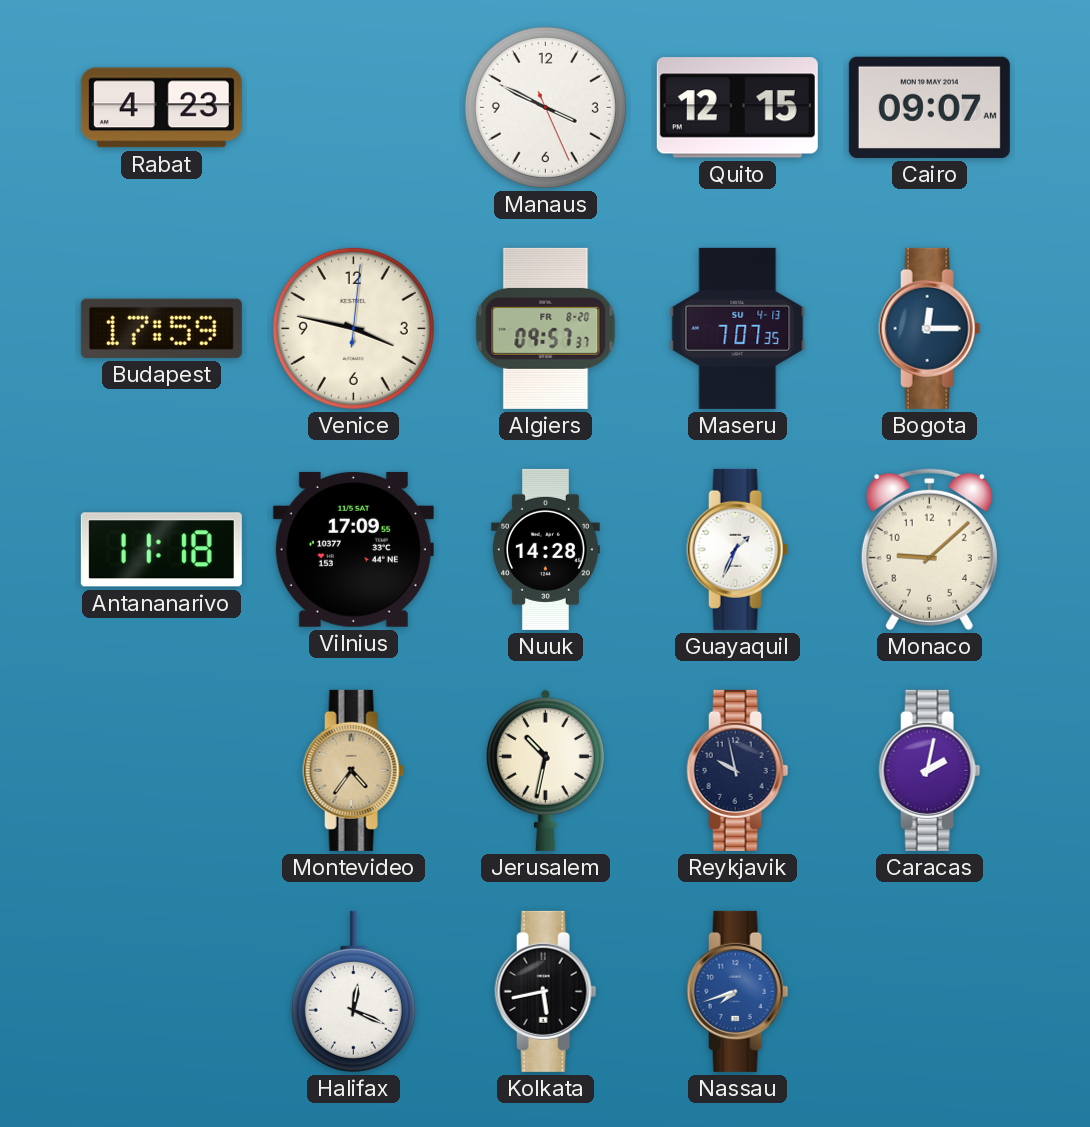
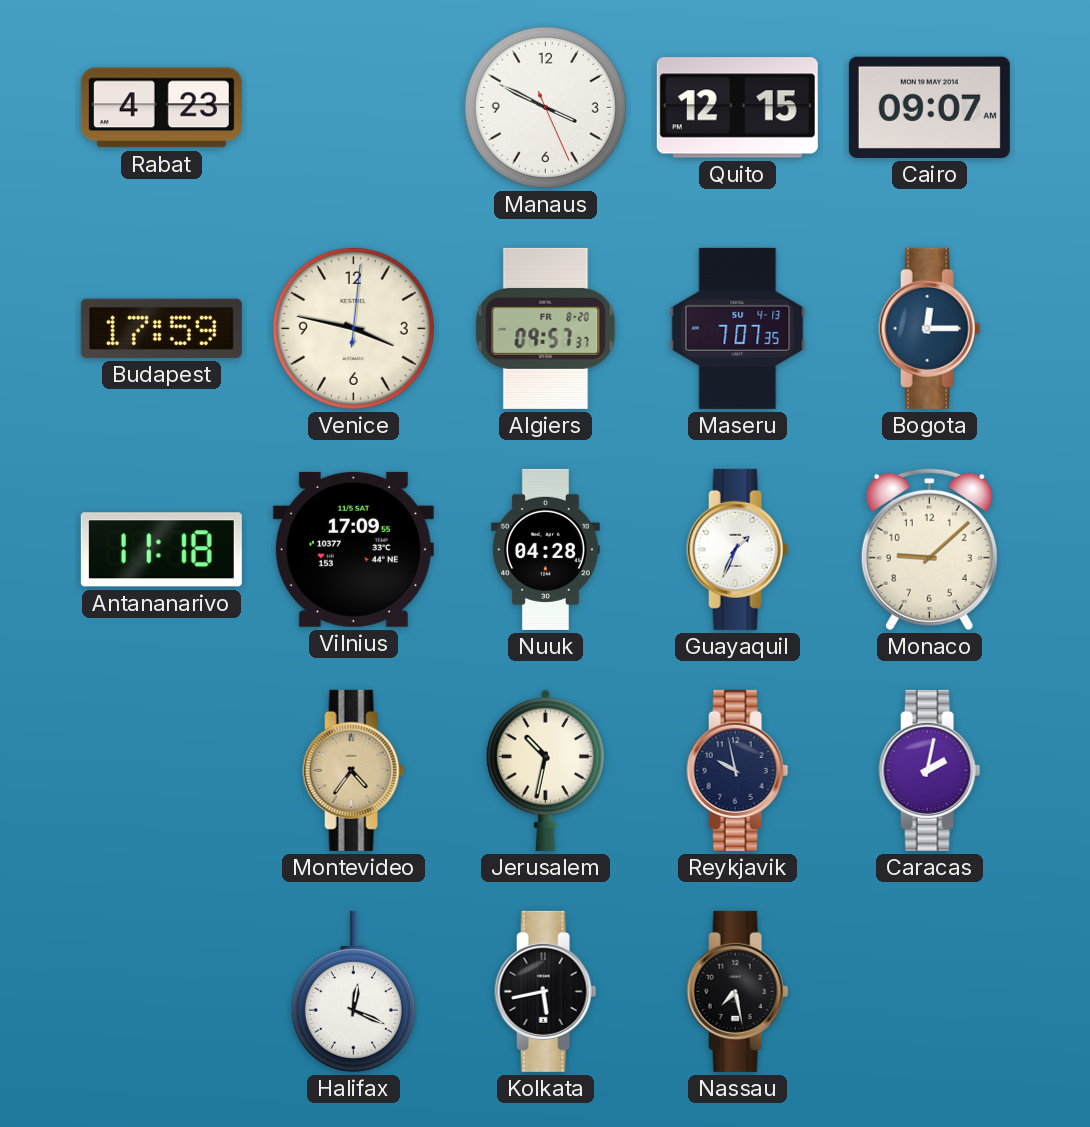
Nuuk: 14:28 -> 04:28
Nassau: 7:42 -> 7:28
Nassau dial: blue -> black
